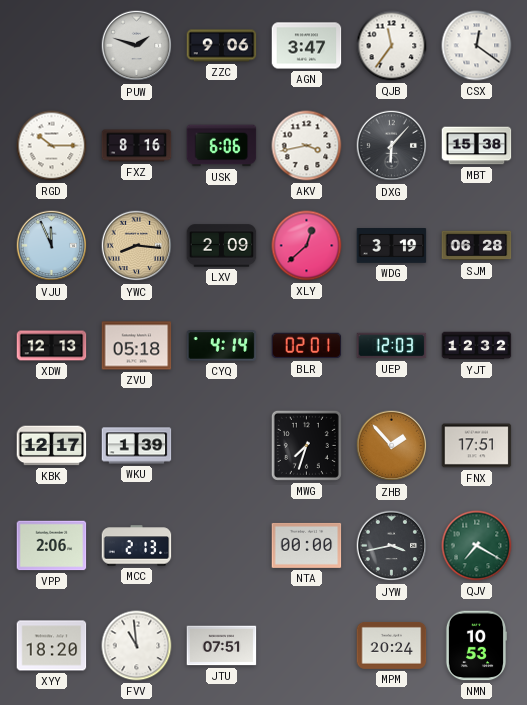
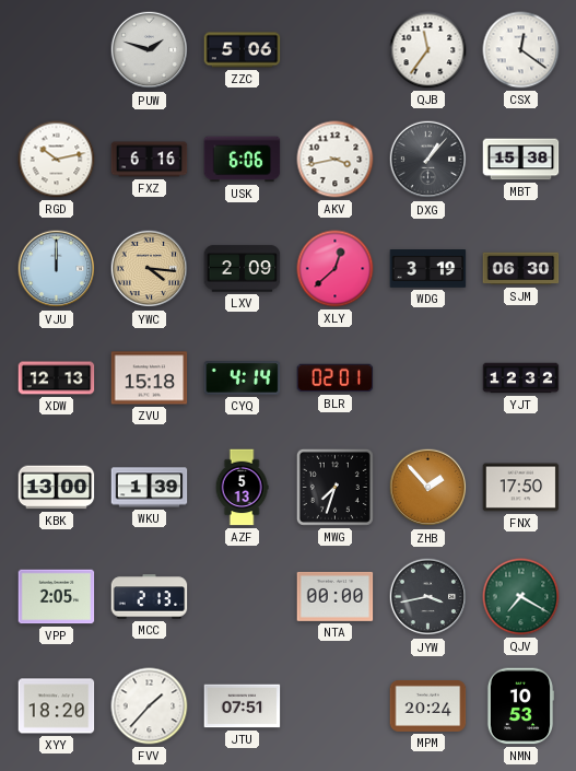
ZZC: 9:06 -> 5:06
AGN: 3:47 -> none
RGD: 10:15 -> 10:13
FXZ: 8:16 -> 6:16
DXG: 6:07 -> 1:07
VJU: 11:56 -> 12:00
YWC: 8:16 -> 4:16
SJM: 06:28 -> 06:30
ZVU: 05:18 -> 15:18
UEP: 12:03 -> none
KBK: 12:17 -> 13:00
AZF: none -> 5:13
FNX: 17:51 -> 17:50
VPP: 2:06 -> 2:05
FVV: 10:59 -> 1:37
